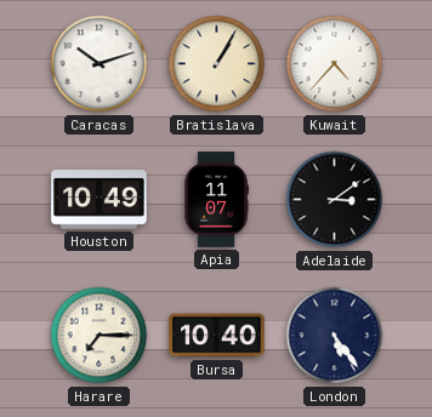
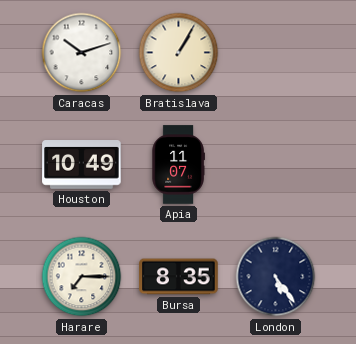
Kuwait: 4:37 -> none
Adelaide: 3:09 -> none
Bursa: 10:40 -> 8:35
